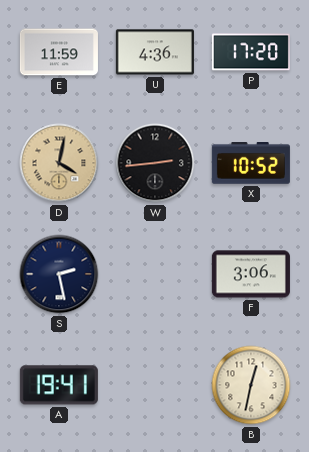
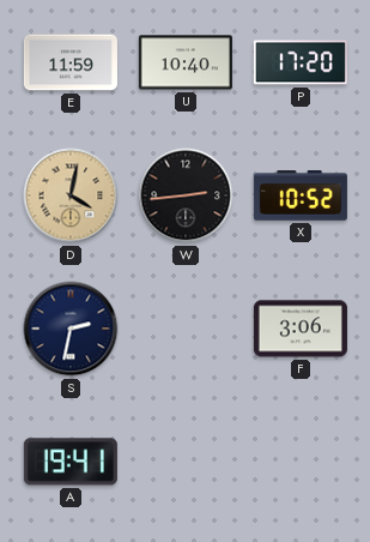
U: 4:36 -> 10:40
S: 2:28 -> 2:32
B: 12:32 -> none
